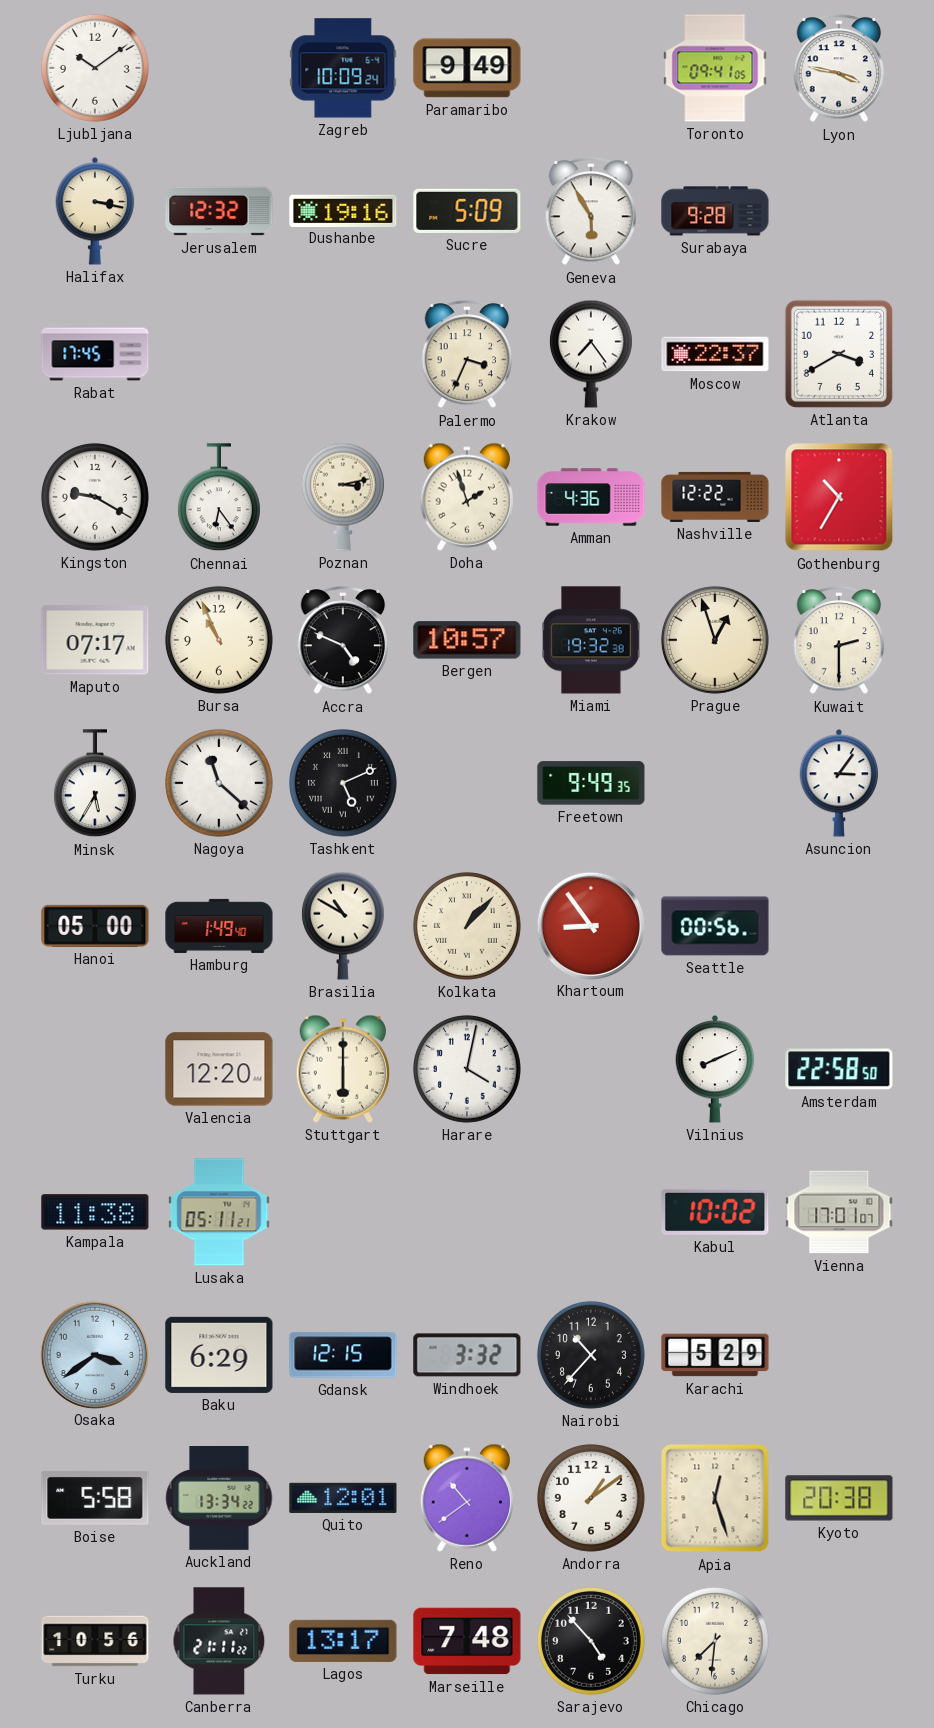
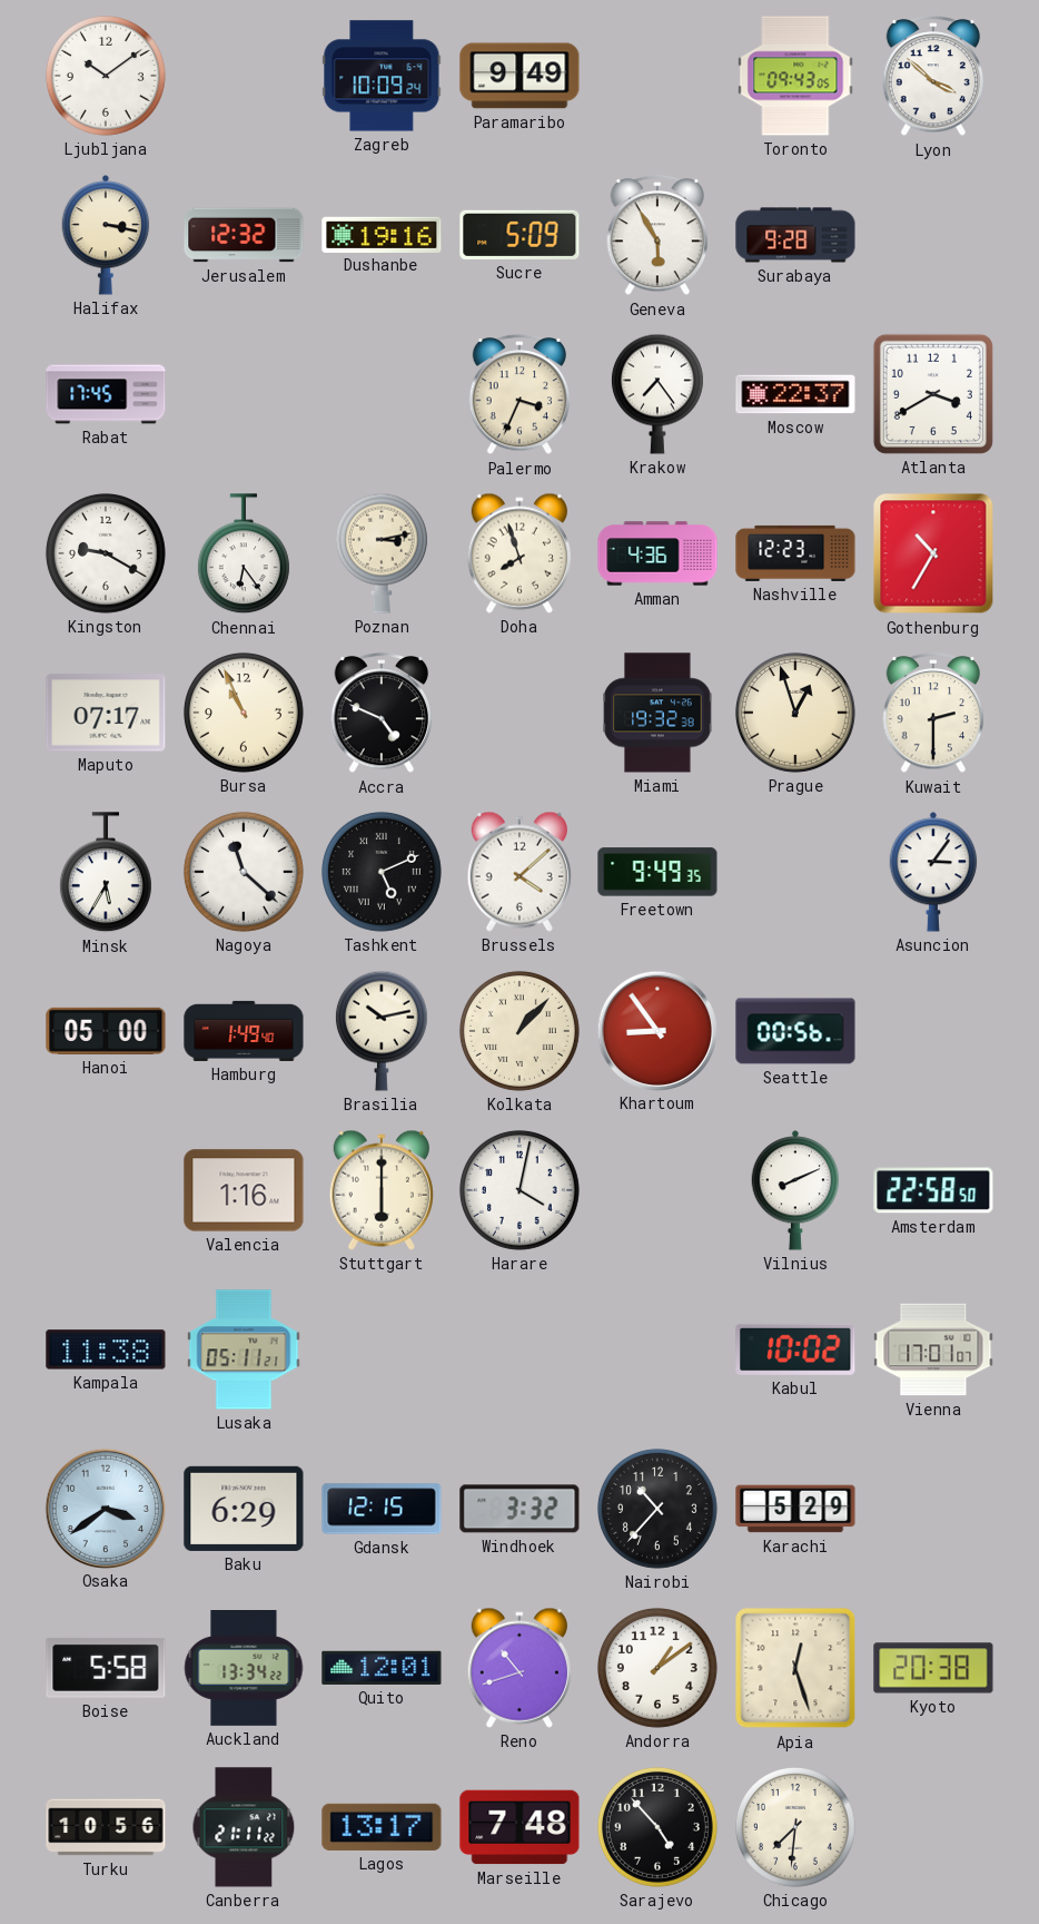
Toronto: 09:41 -> 09:43
Lyon: 3:47 -> 3:52
Doha: 1:57 -> 7:57
Nashville: 12:22 -> 12:23
Bergen: 10:57 -> none
Brussels: none -> 4:08
Brasilia: 10:50 -> 10:13
Valencia: 12:20 -> 1:16
Reno: 10:39 -> 10:42
